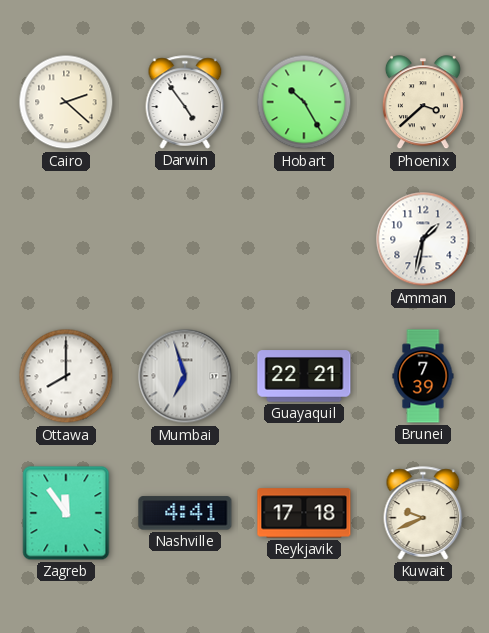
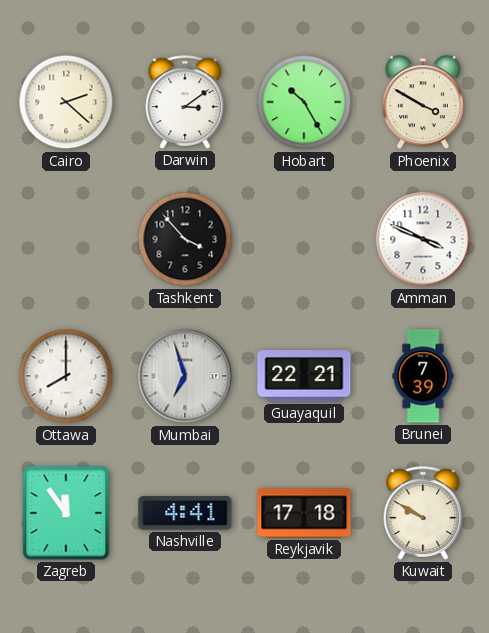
Darwin: 4:54 -> 3:09
Phoenix: 3:38 -> 3:50
Tashkent: none -> 3:53
Amman: 1:32 -> 3:49
Kuwait: 9:41 -> 9:50
